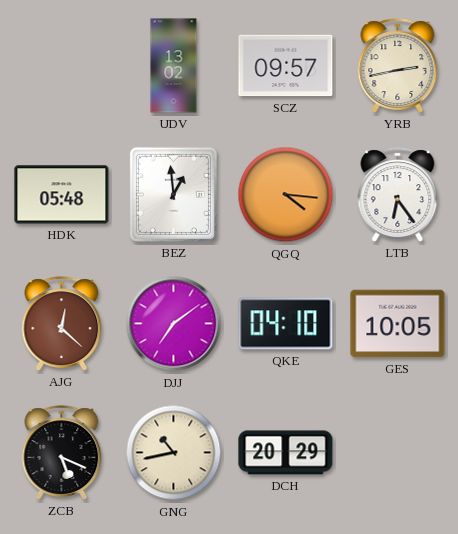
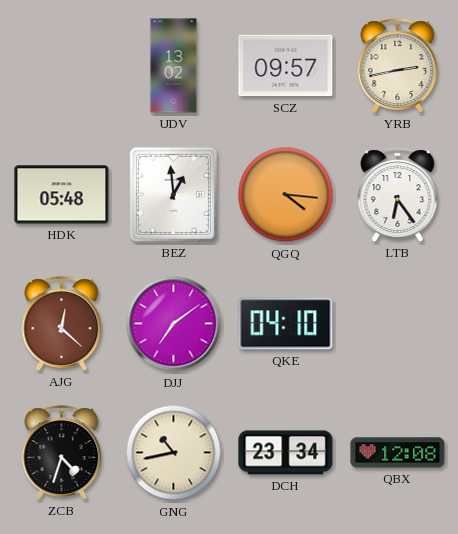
GES: 10:05 -> none
ZCB: 5:19 -> 4:33
DCH: 20:29 -> 23:34
QBX: none -> 12:08
